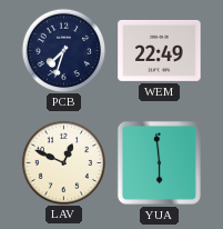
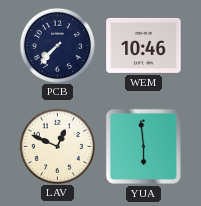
PCB: 7:33 -> 7:37
WEM: 22:49 -> 10:46
